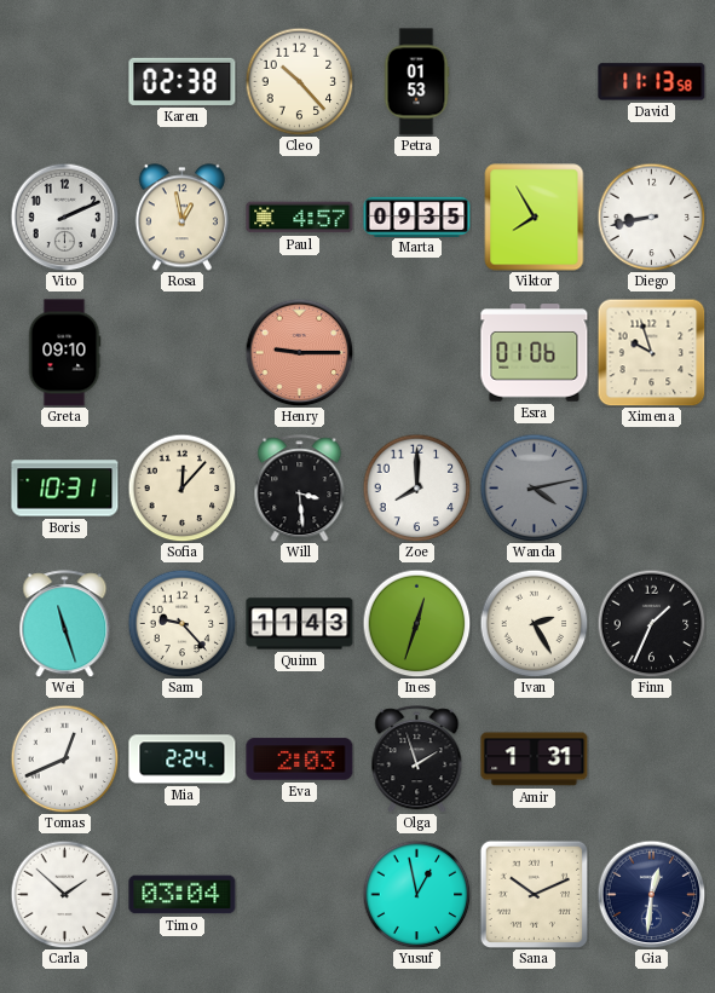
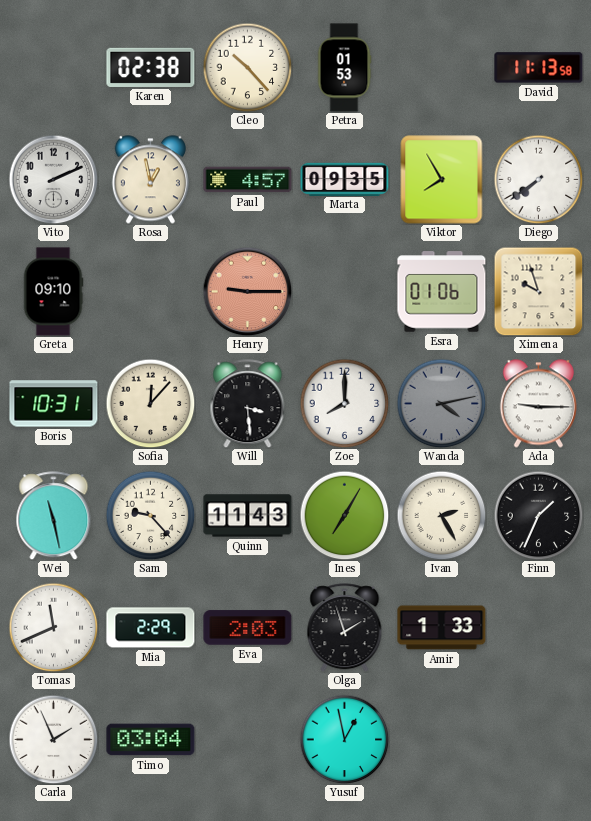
Diego: 8:43 -> 7:39
Ada: none -> 9:15
Wei: 11:27 -> 11:28
Ines: 12:33 -> 7:05
Tomas: 12:41 -> 11:41
Mia: 2:24 -> 2:29
Amir: 1:31 -> 1:33
Carla: 1:52 -> 1:56
Sana: 10:11 -> none
Gia: 12:31 -> none
